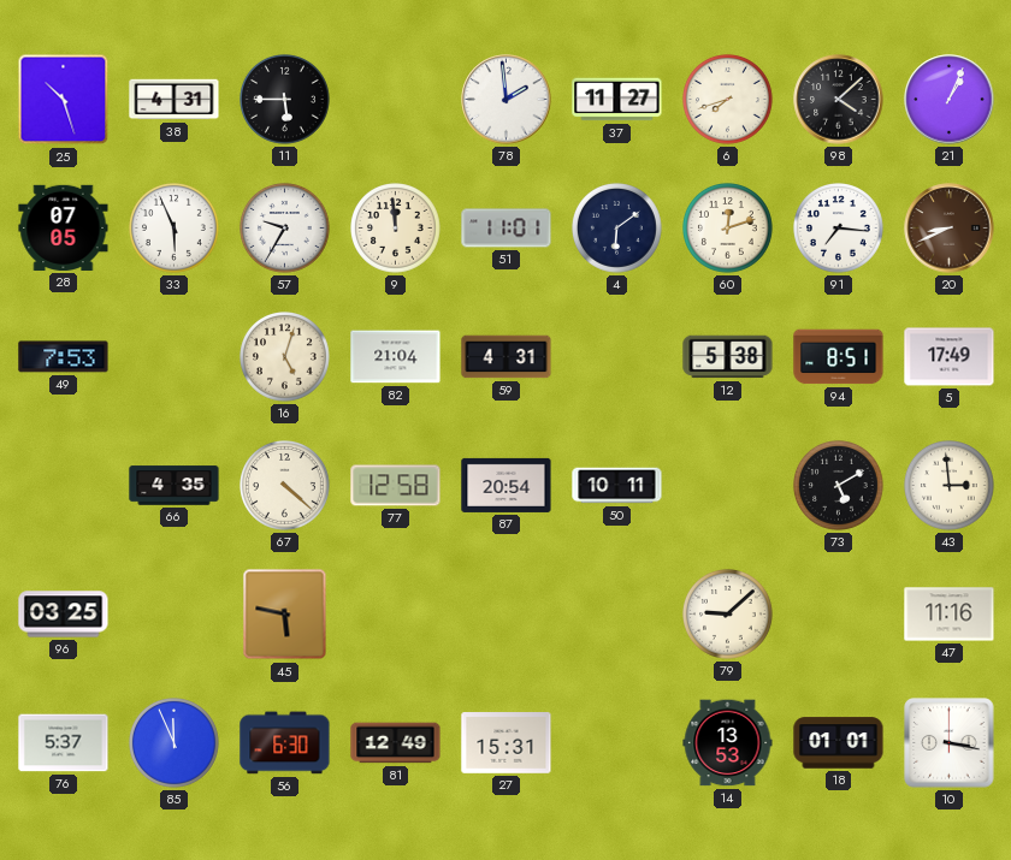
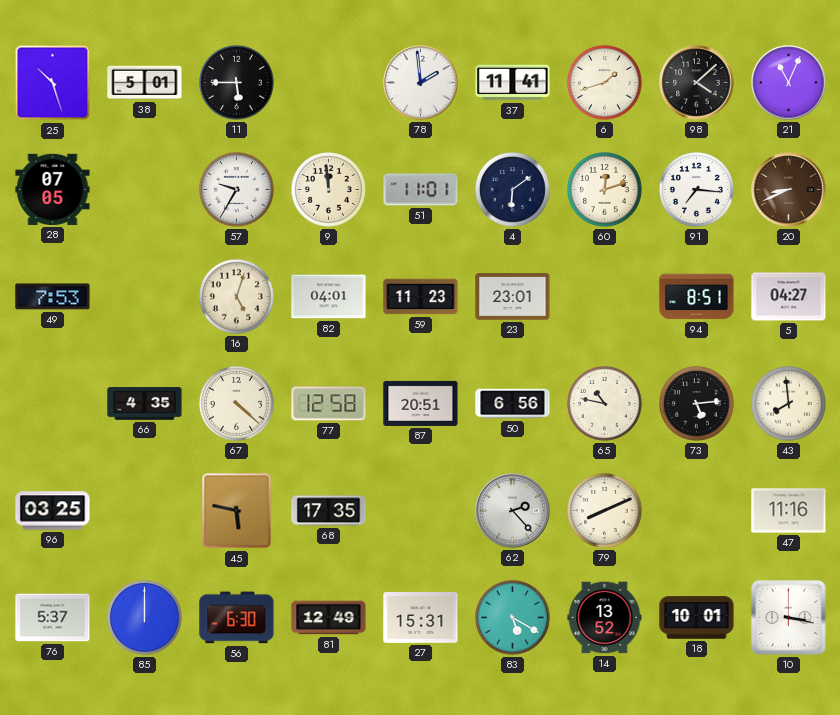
38: 4:31 -> 5:01
37: 11:27 -> 11:41
6: 7:42 -> 1:42
21: 1:04 -> 11:04
33: 5:56 -> none
82: 21:04 -> 04:01
59: 4:31 -> 11:23
23: none -> 23:01
12: 5:38 -> none
5: 17:49 -> 04:27
87: 20:54 -> 20:51
50: 10:11 -> 6:56
65: none -> 10:47
73: 5:10 -> 5:14
43: 2:59 -> 7:59
68: none -> 17:35
62: none -> 2:23
79: 9:08 -> 8:11
85: 11:56 -> 12:00
83: none -> 5:20
14: 13:53 -> 13:52
18: 01:01 -> 10:01
